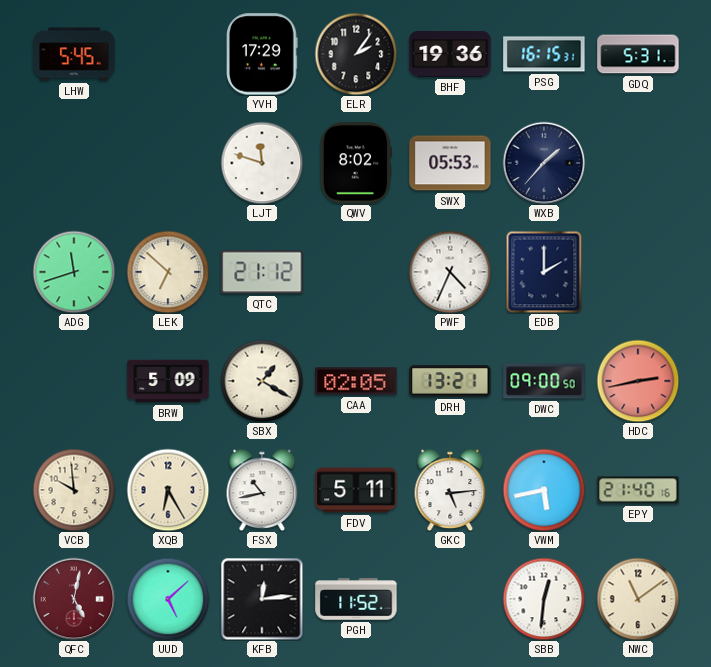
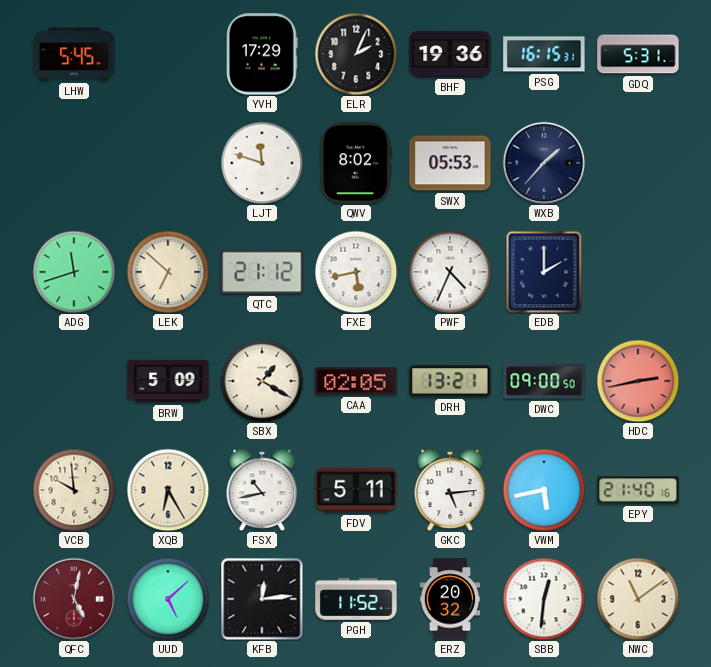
ELR: 2:06 -> 2:04
FXE: none -> 5:43
ERZ: none -> 20:32
